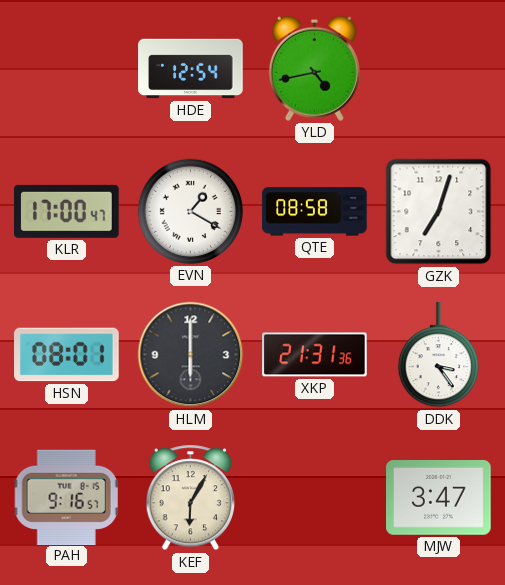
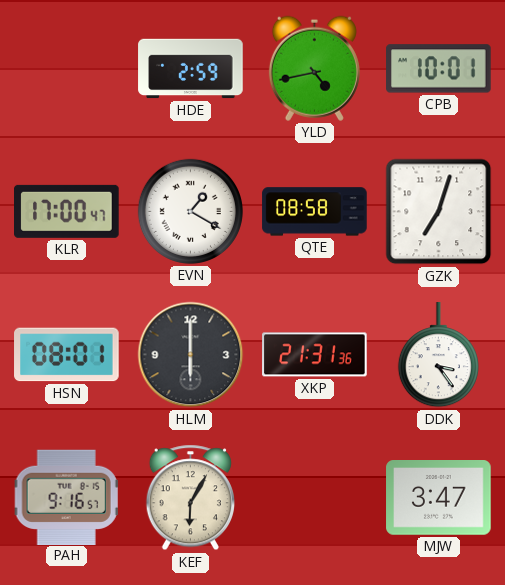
HDE: 12:54 -> 2:59
CPB: none -> 10:01
